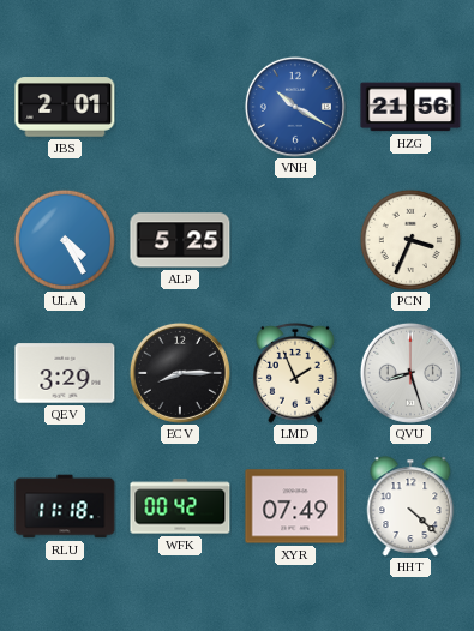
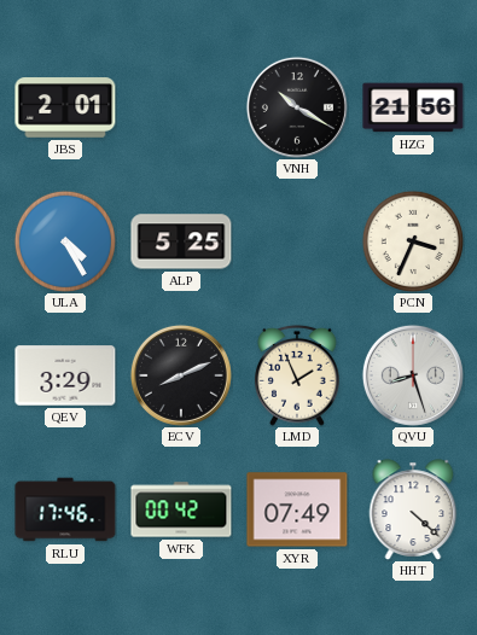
VNH dial: blue -> black
ECV: 8:15 -> 8:11
RLU: 11:18 -> 17:46
